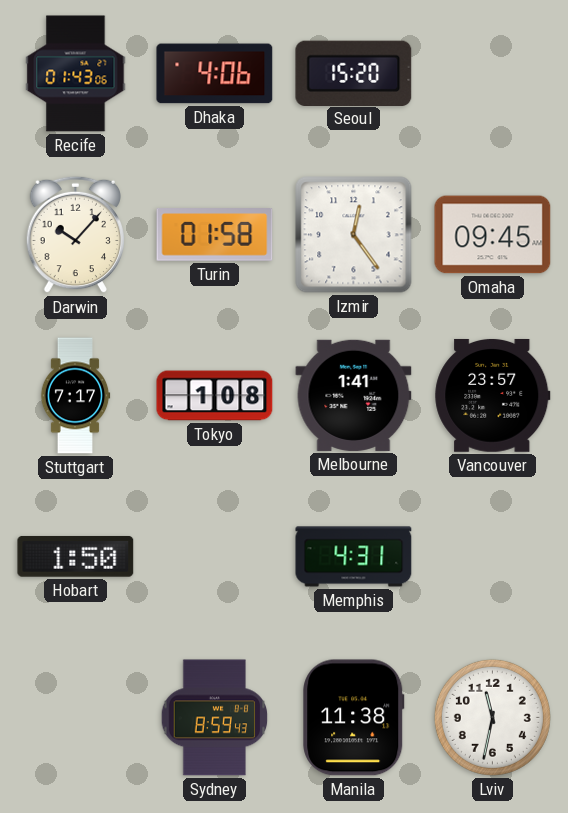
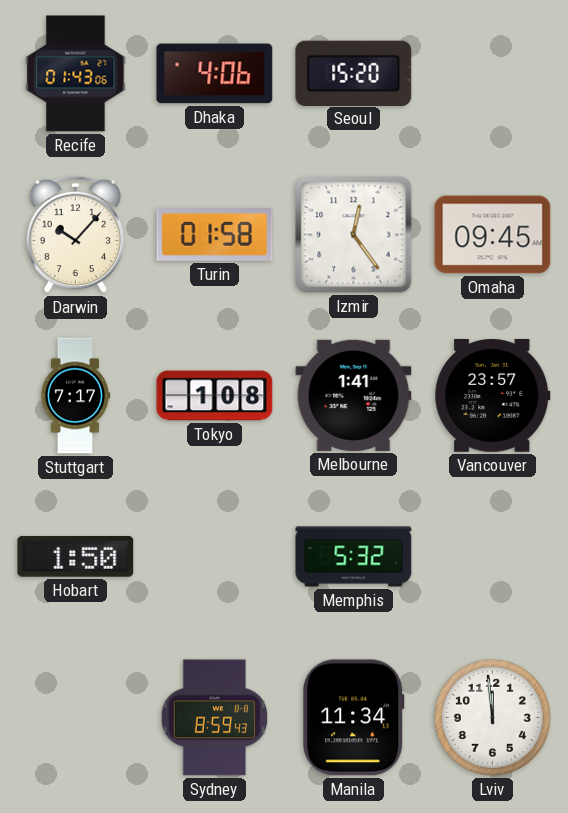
Memphis: 4:31 -> 5:32
Manila: 11:38 -> 11:34
Lviv: 11:32 -> 11:59
